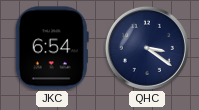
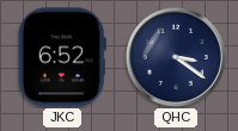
JKC: 6:54 -> 6:52
